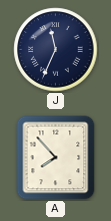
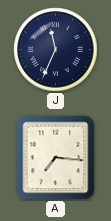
A: 7:53 -> 7:16
